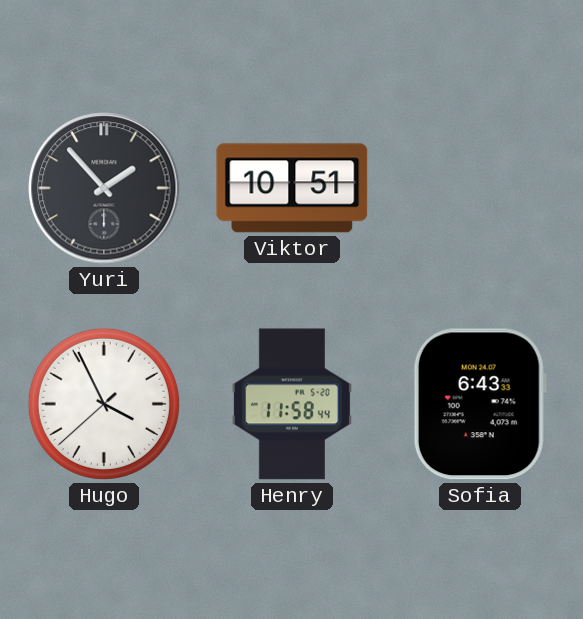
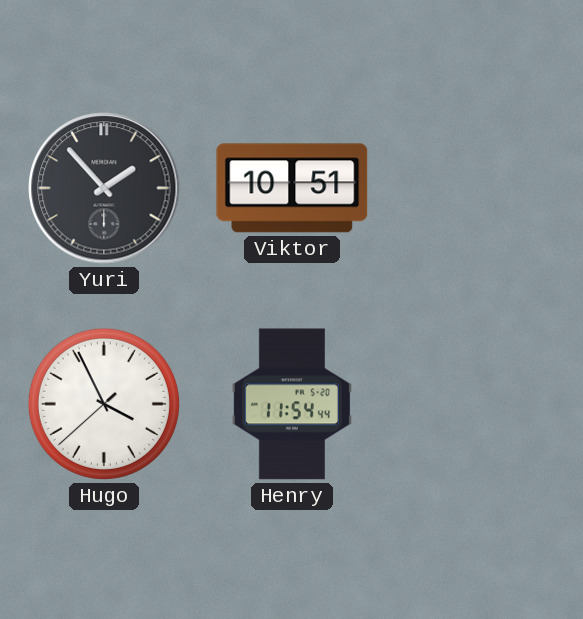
Henry: 11:58 -> 11:54
Sofia: 6:43 -> none
